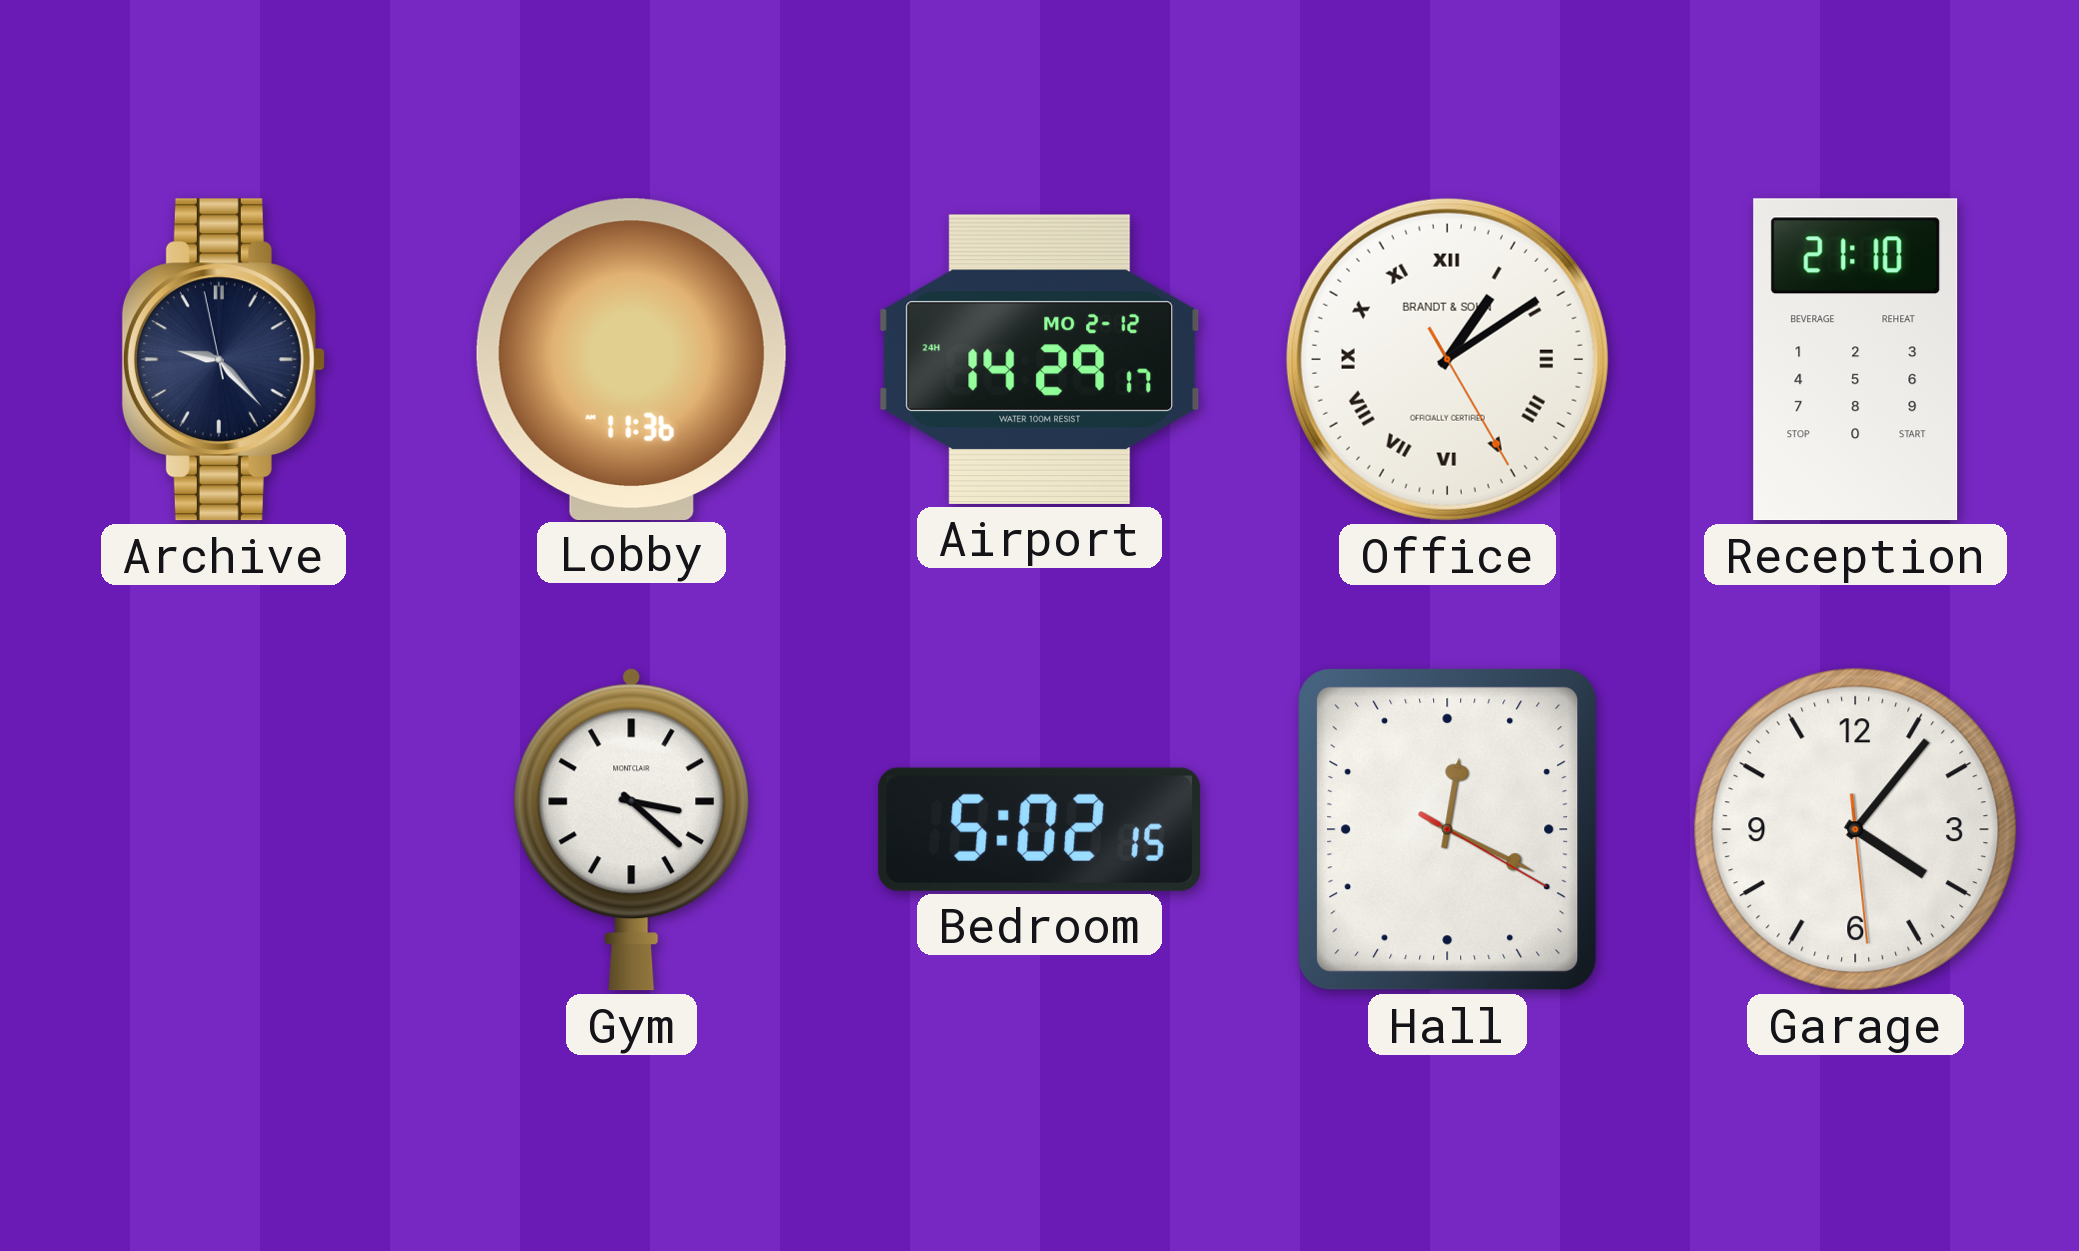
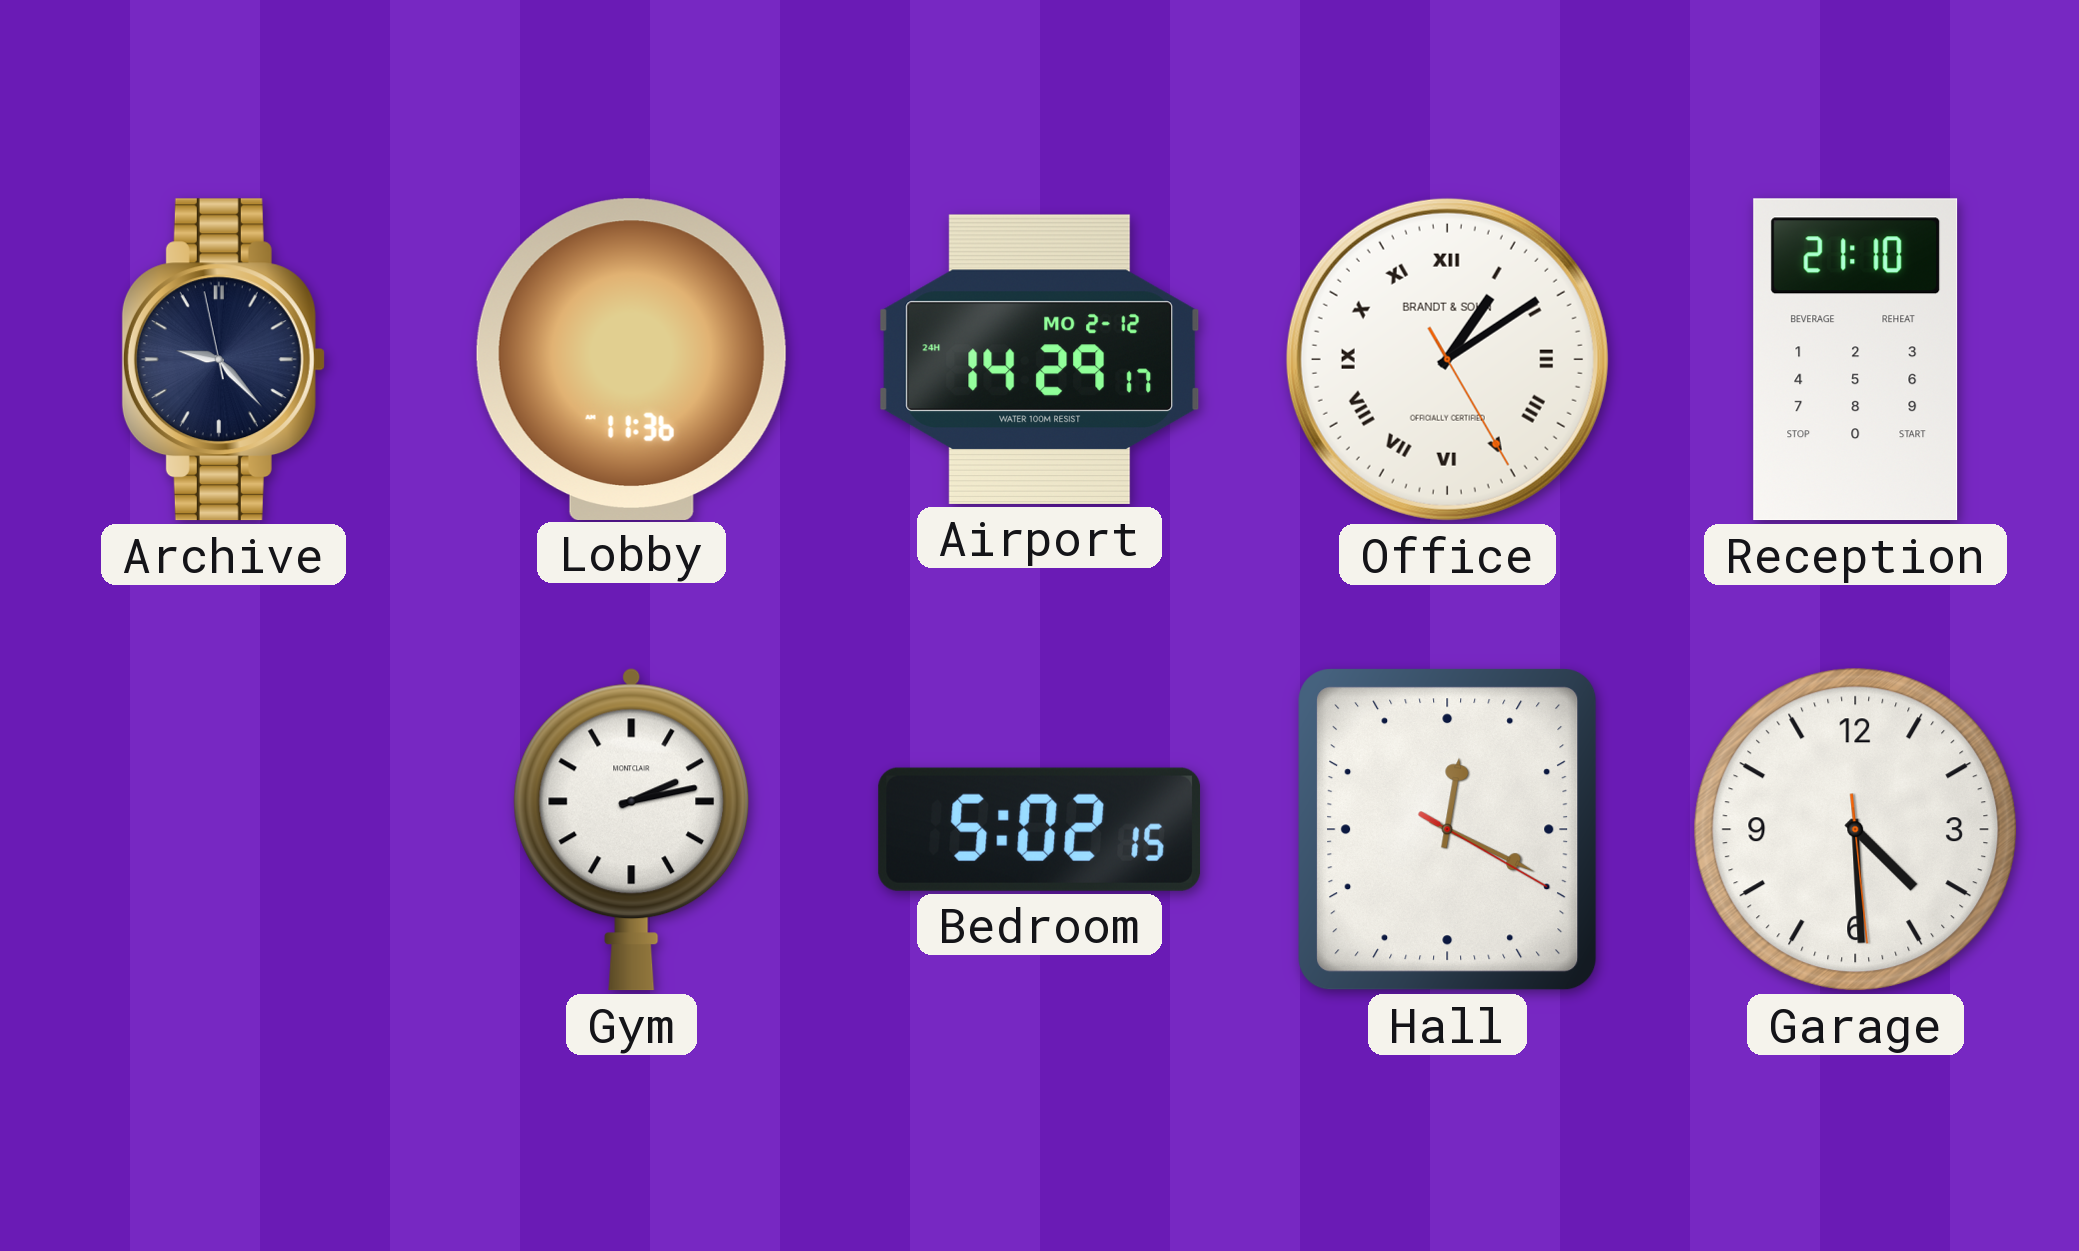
Gym: 3:22 -> 2:13
Garage: 4:06 -> 4:29
